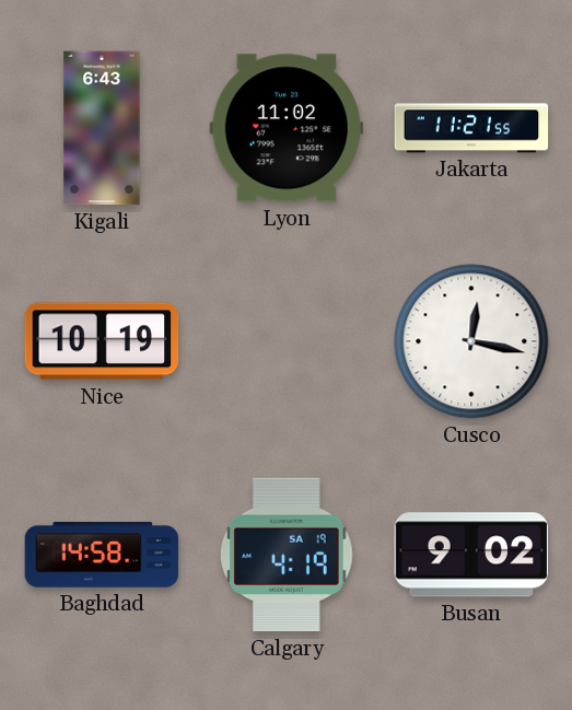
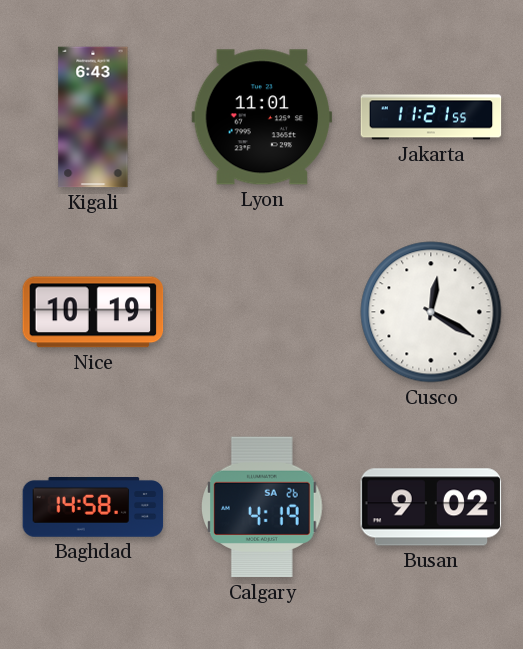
Lyon: 11:02 -> 11:01
Cusco: 12:17 -> 12:20
Calgary date: SA 19 -> SA 26
